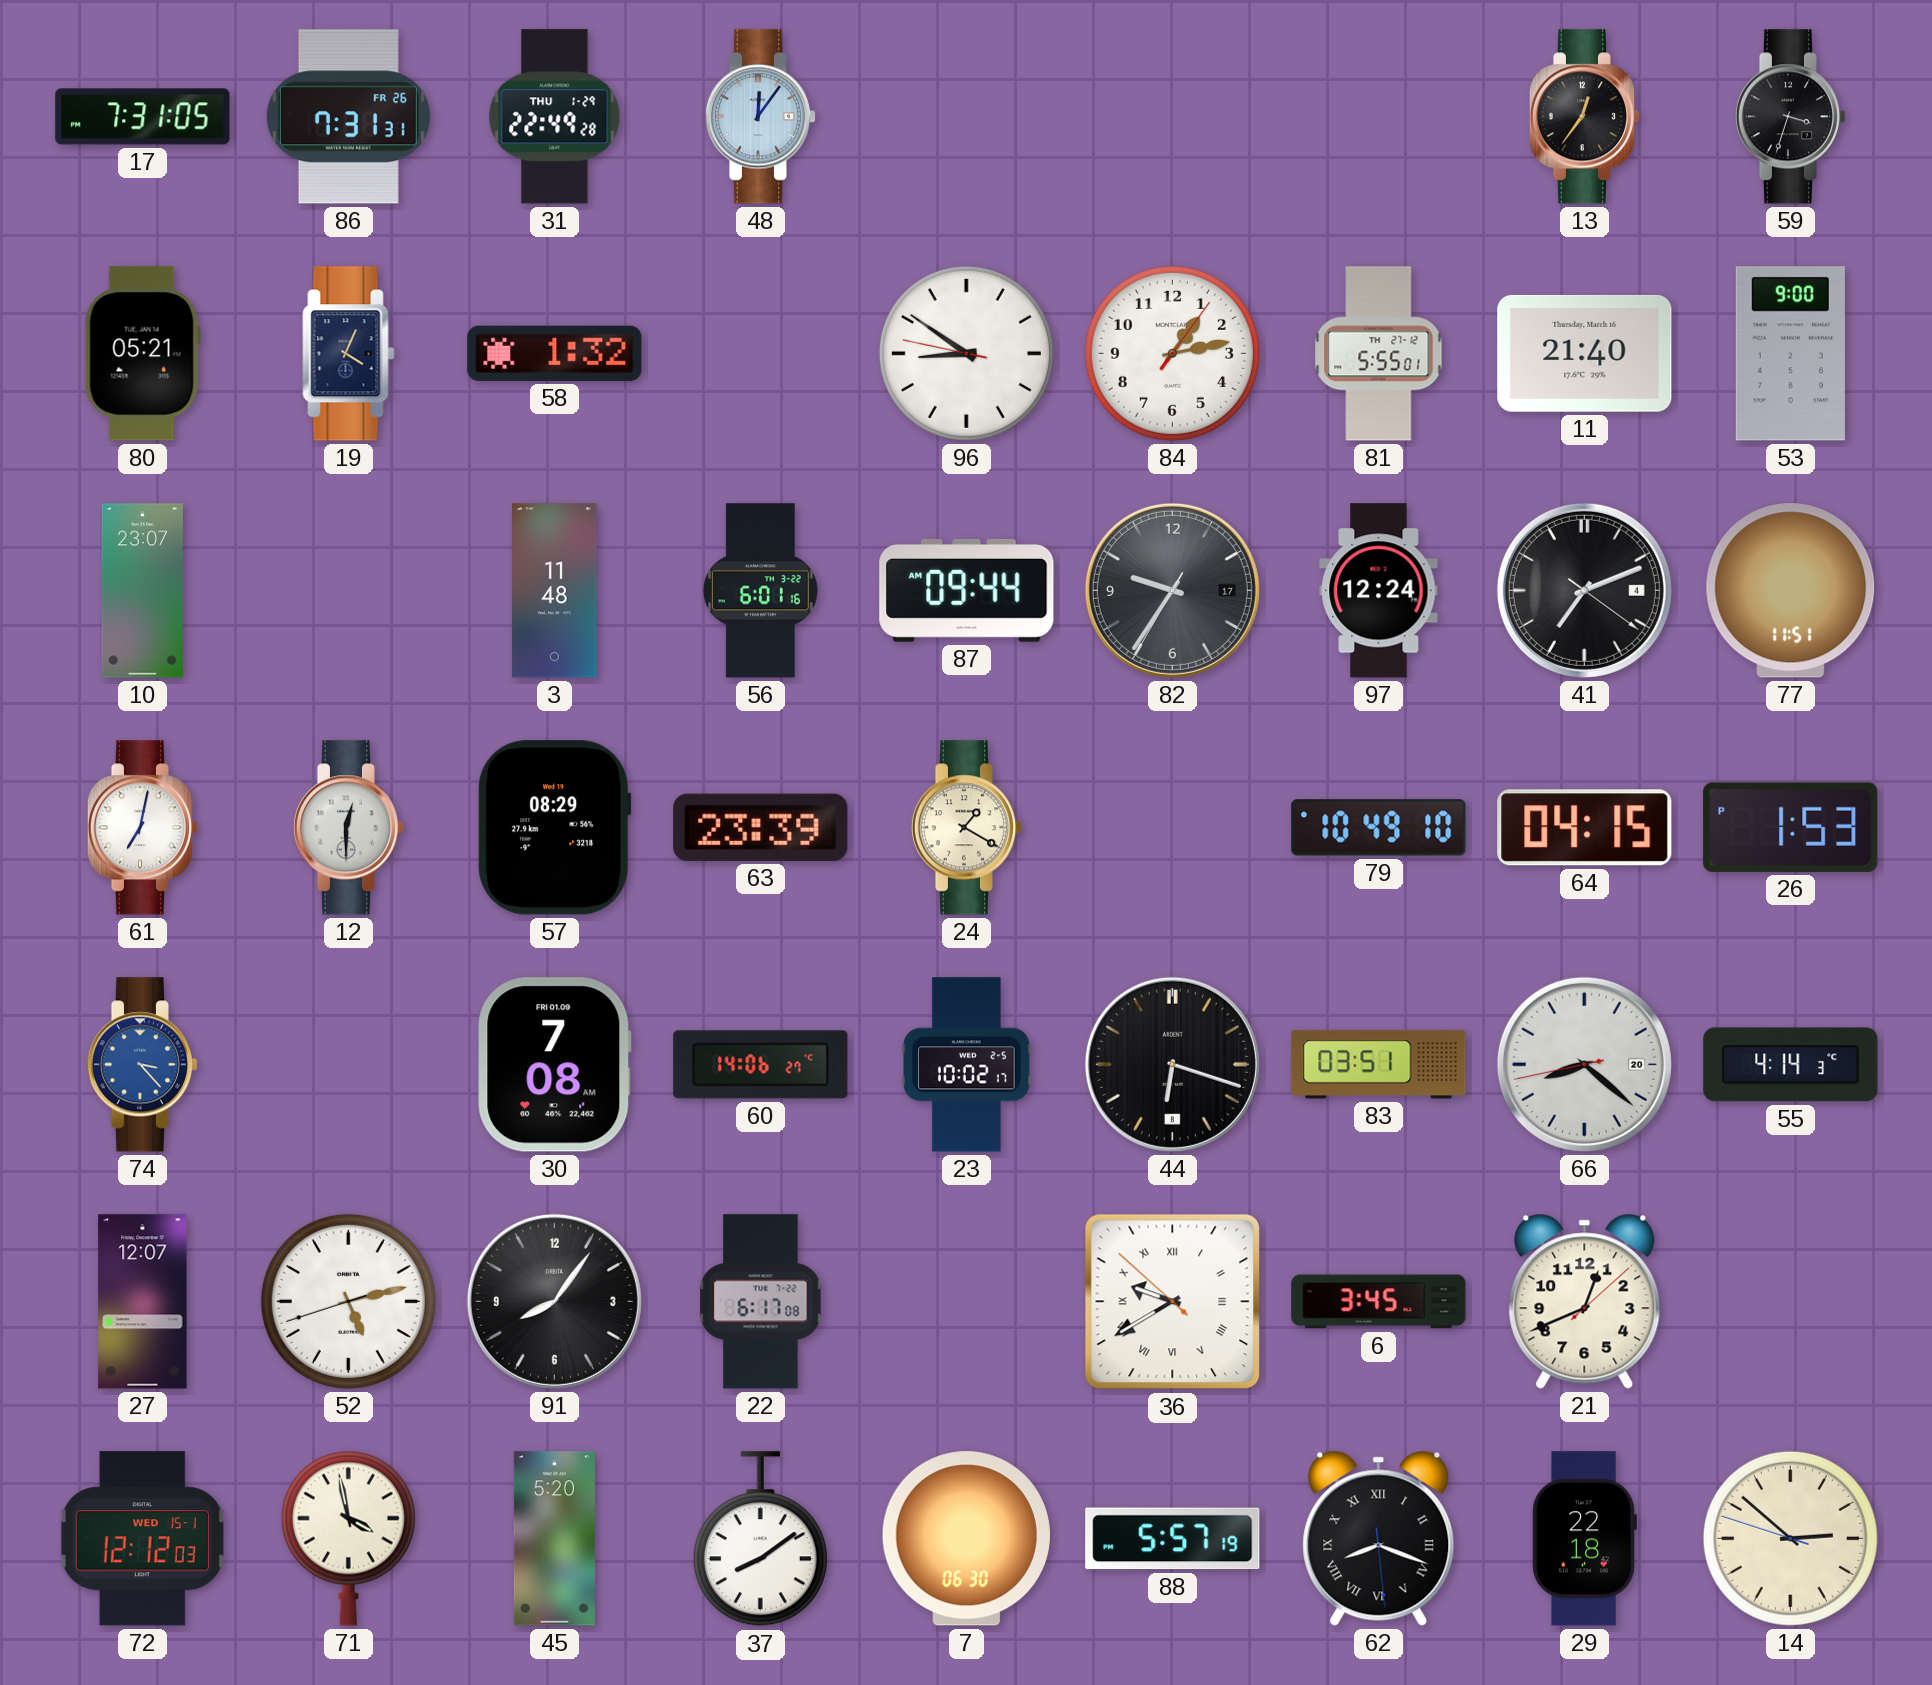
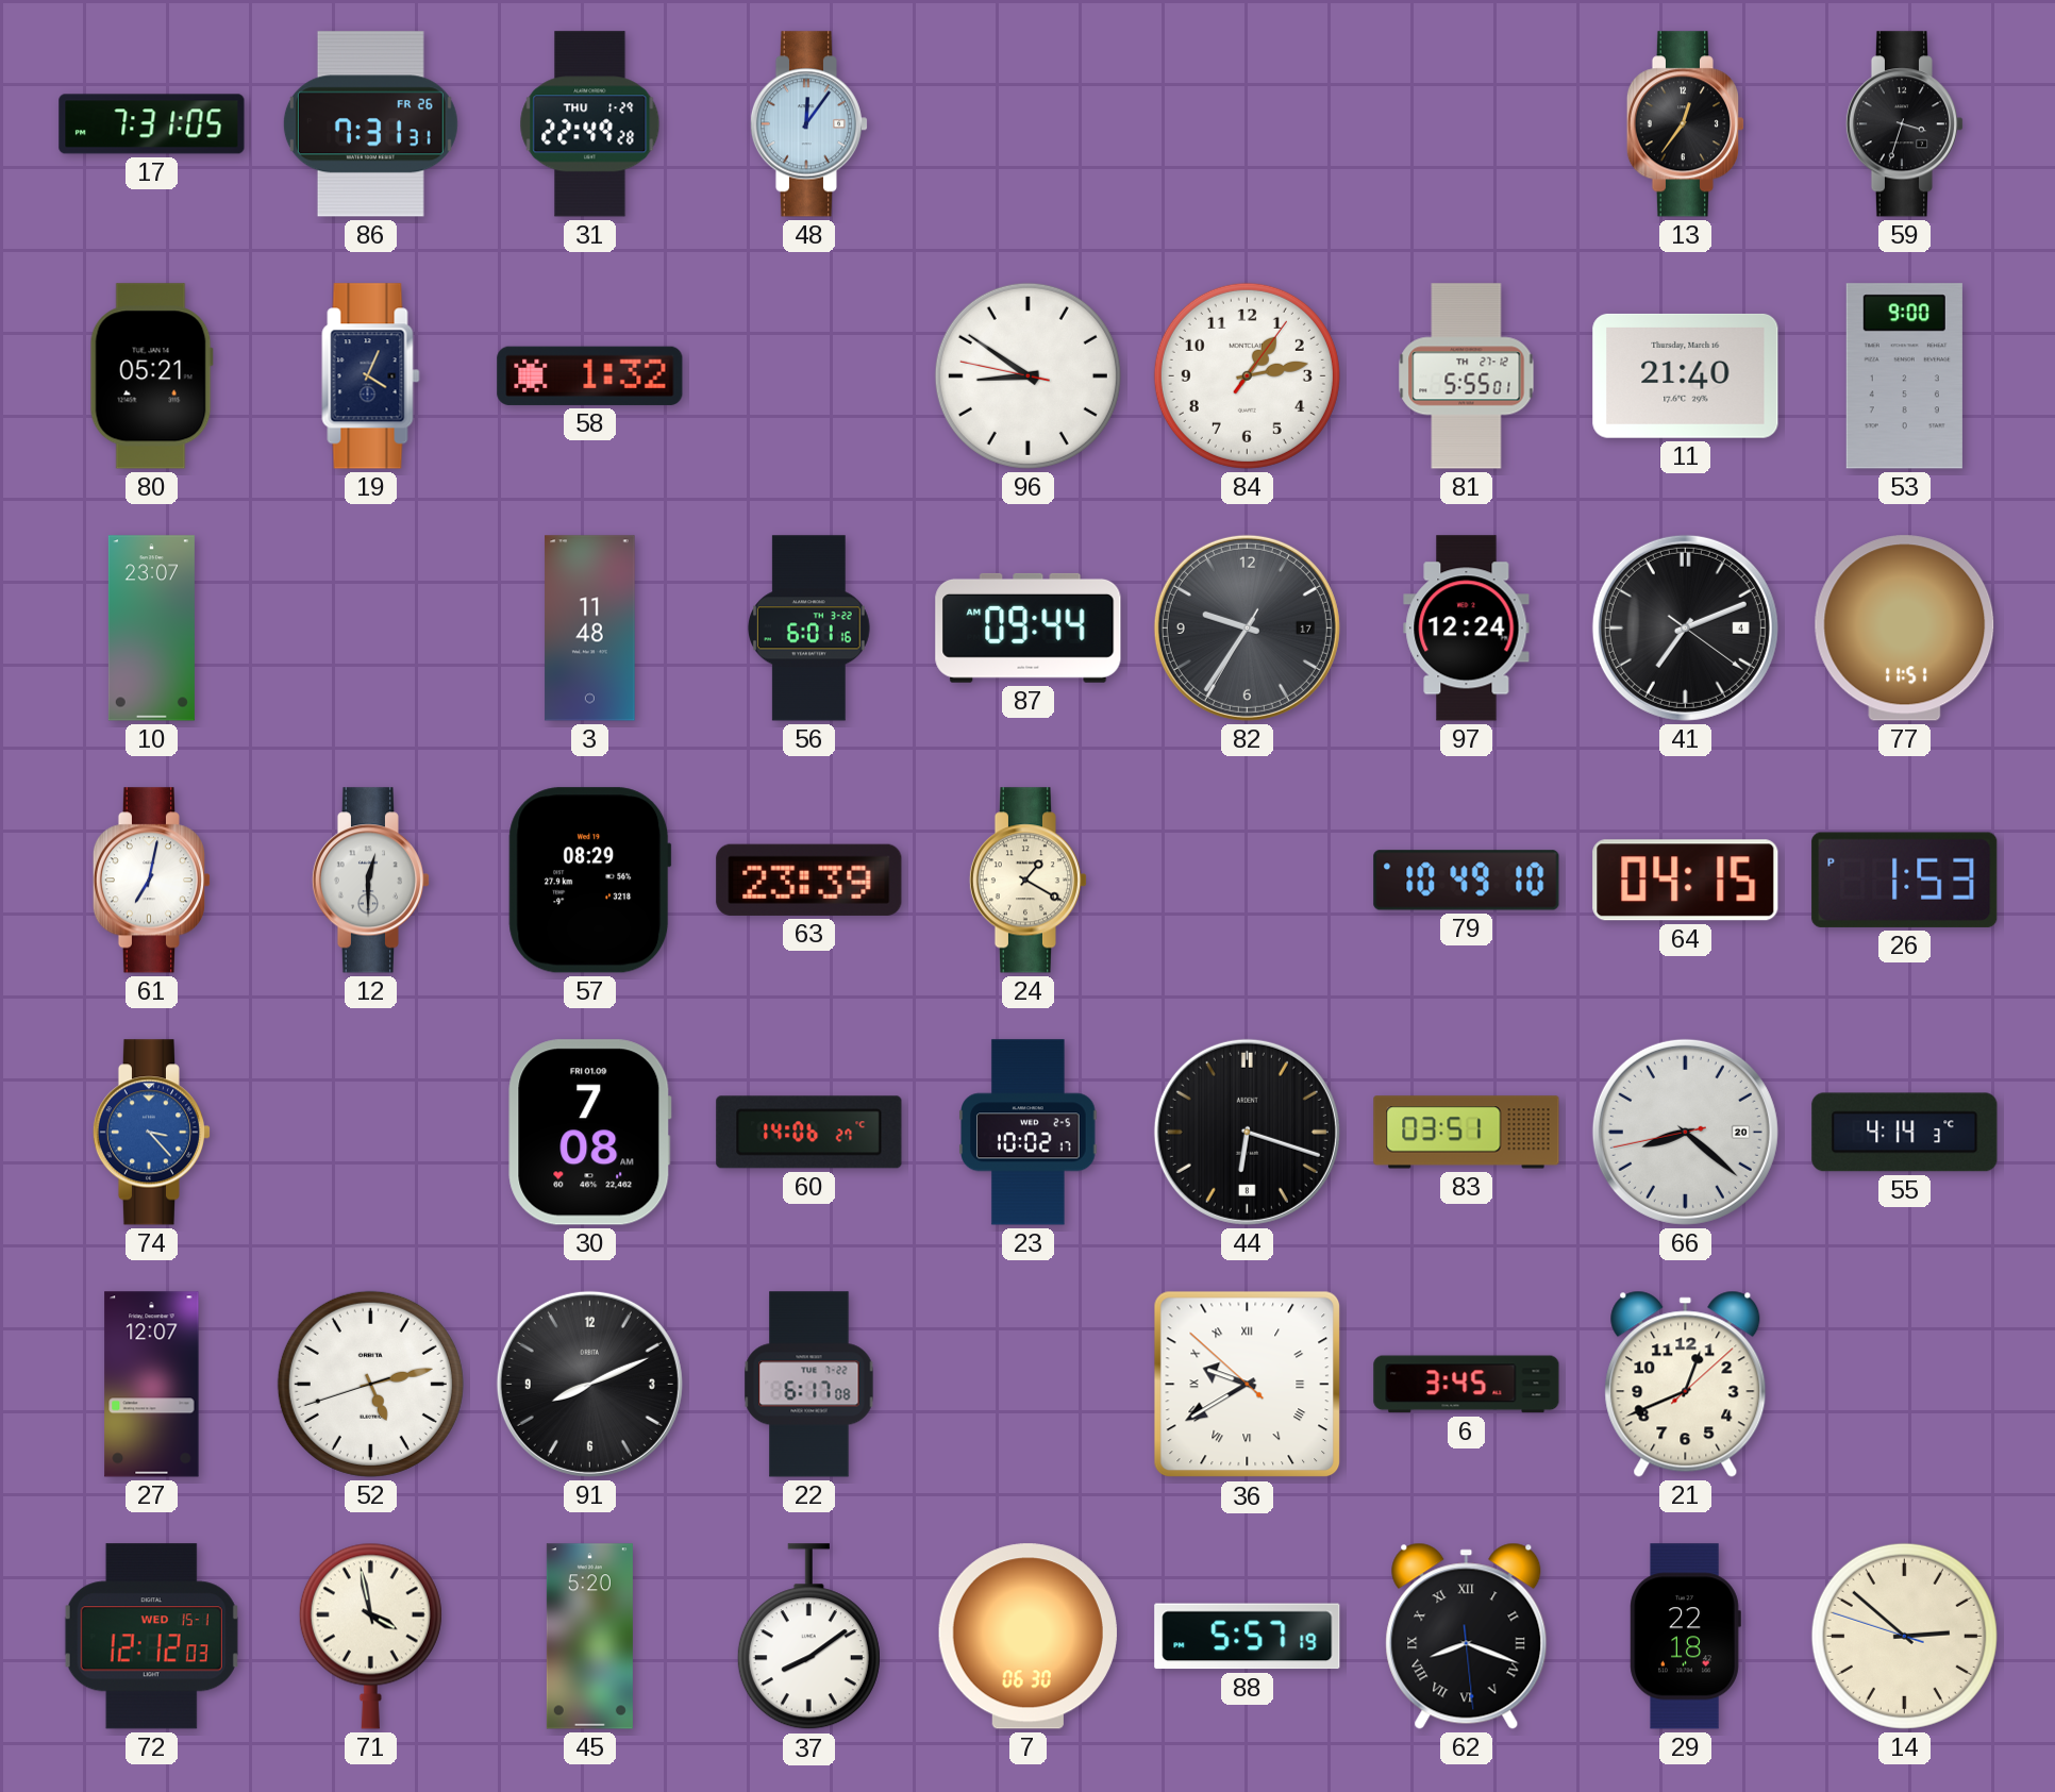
91: 8:06 -> 8:11
